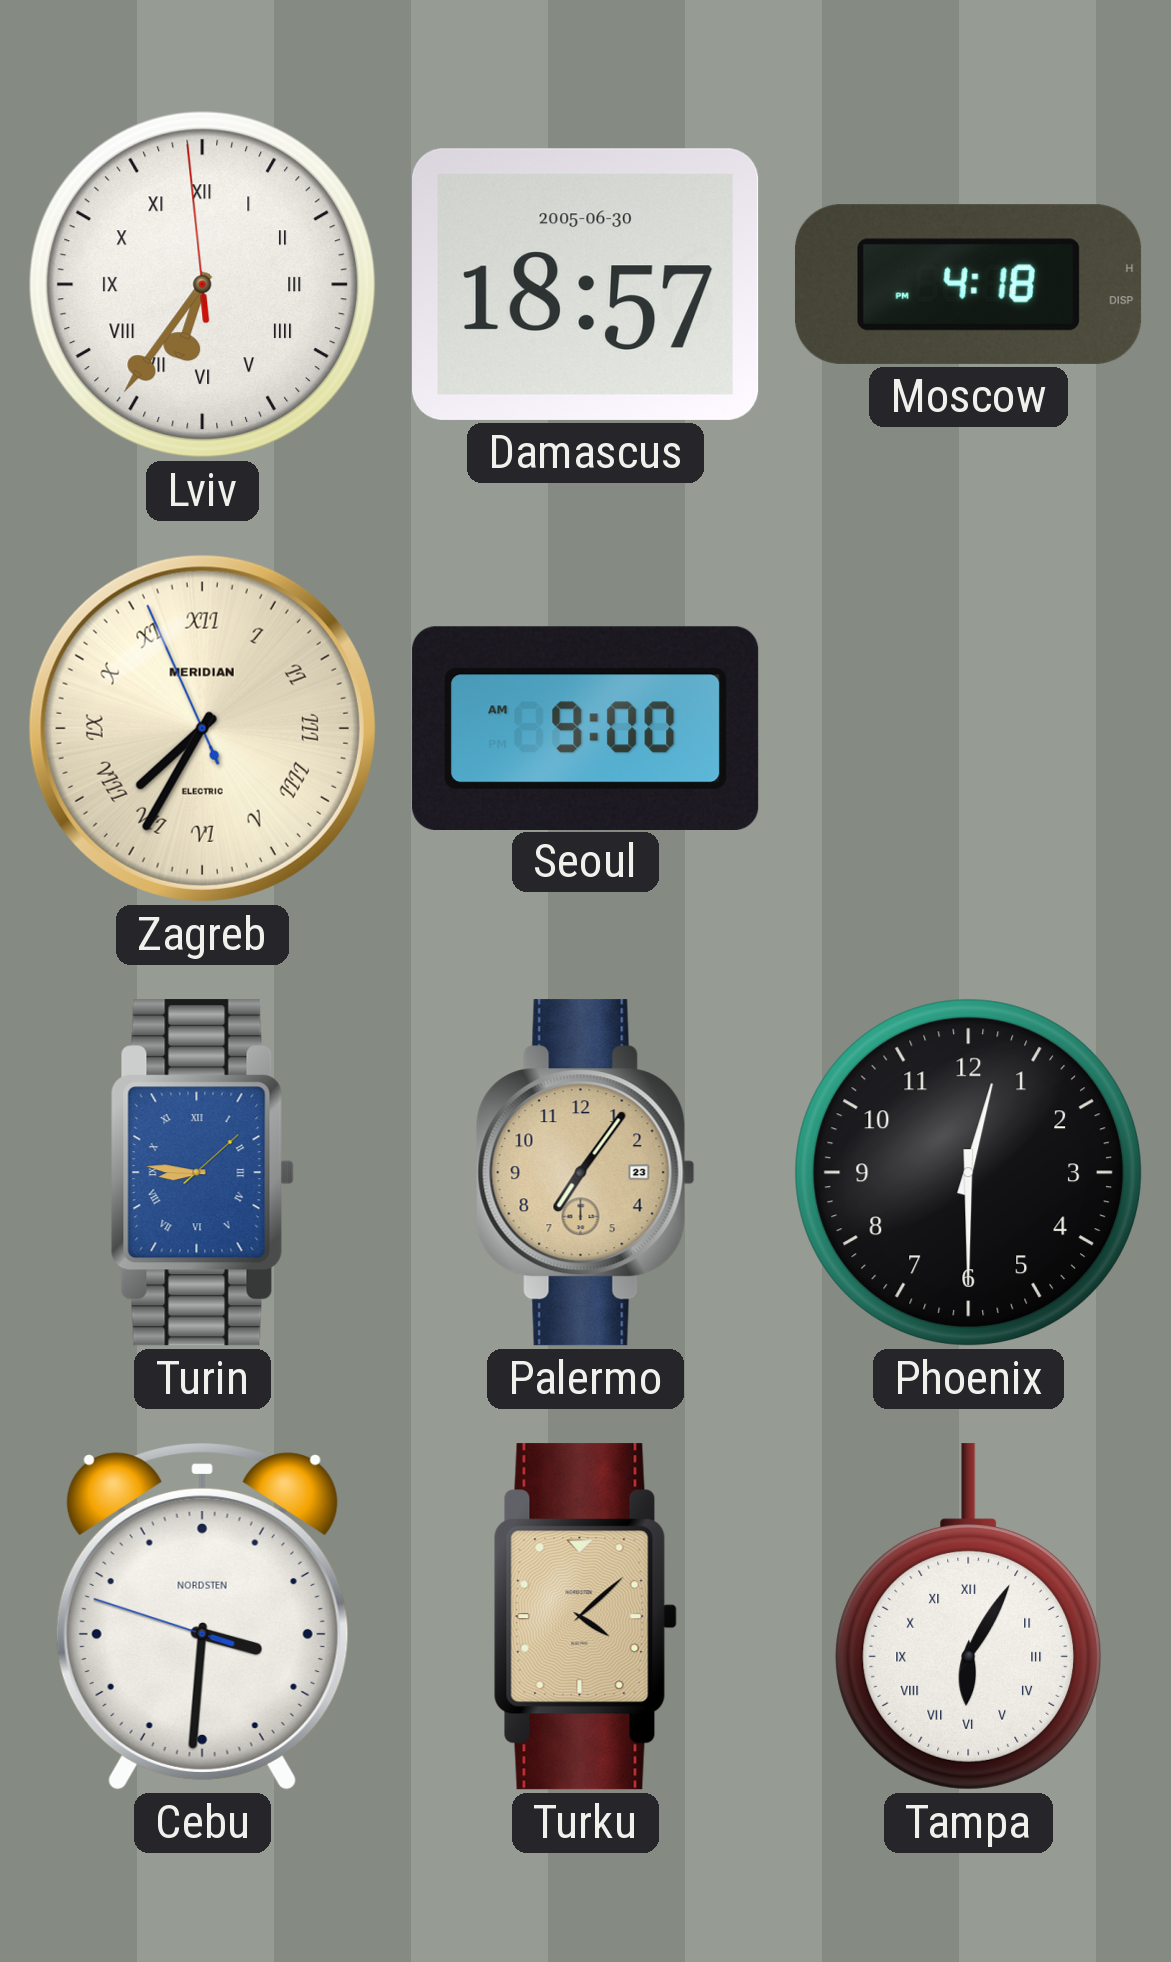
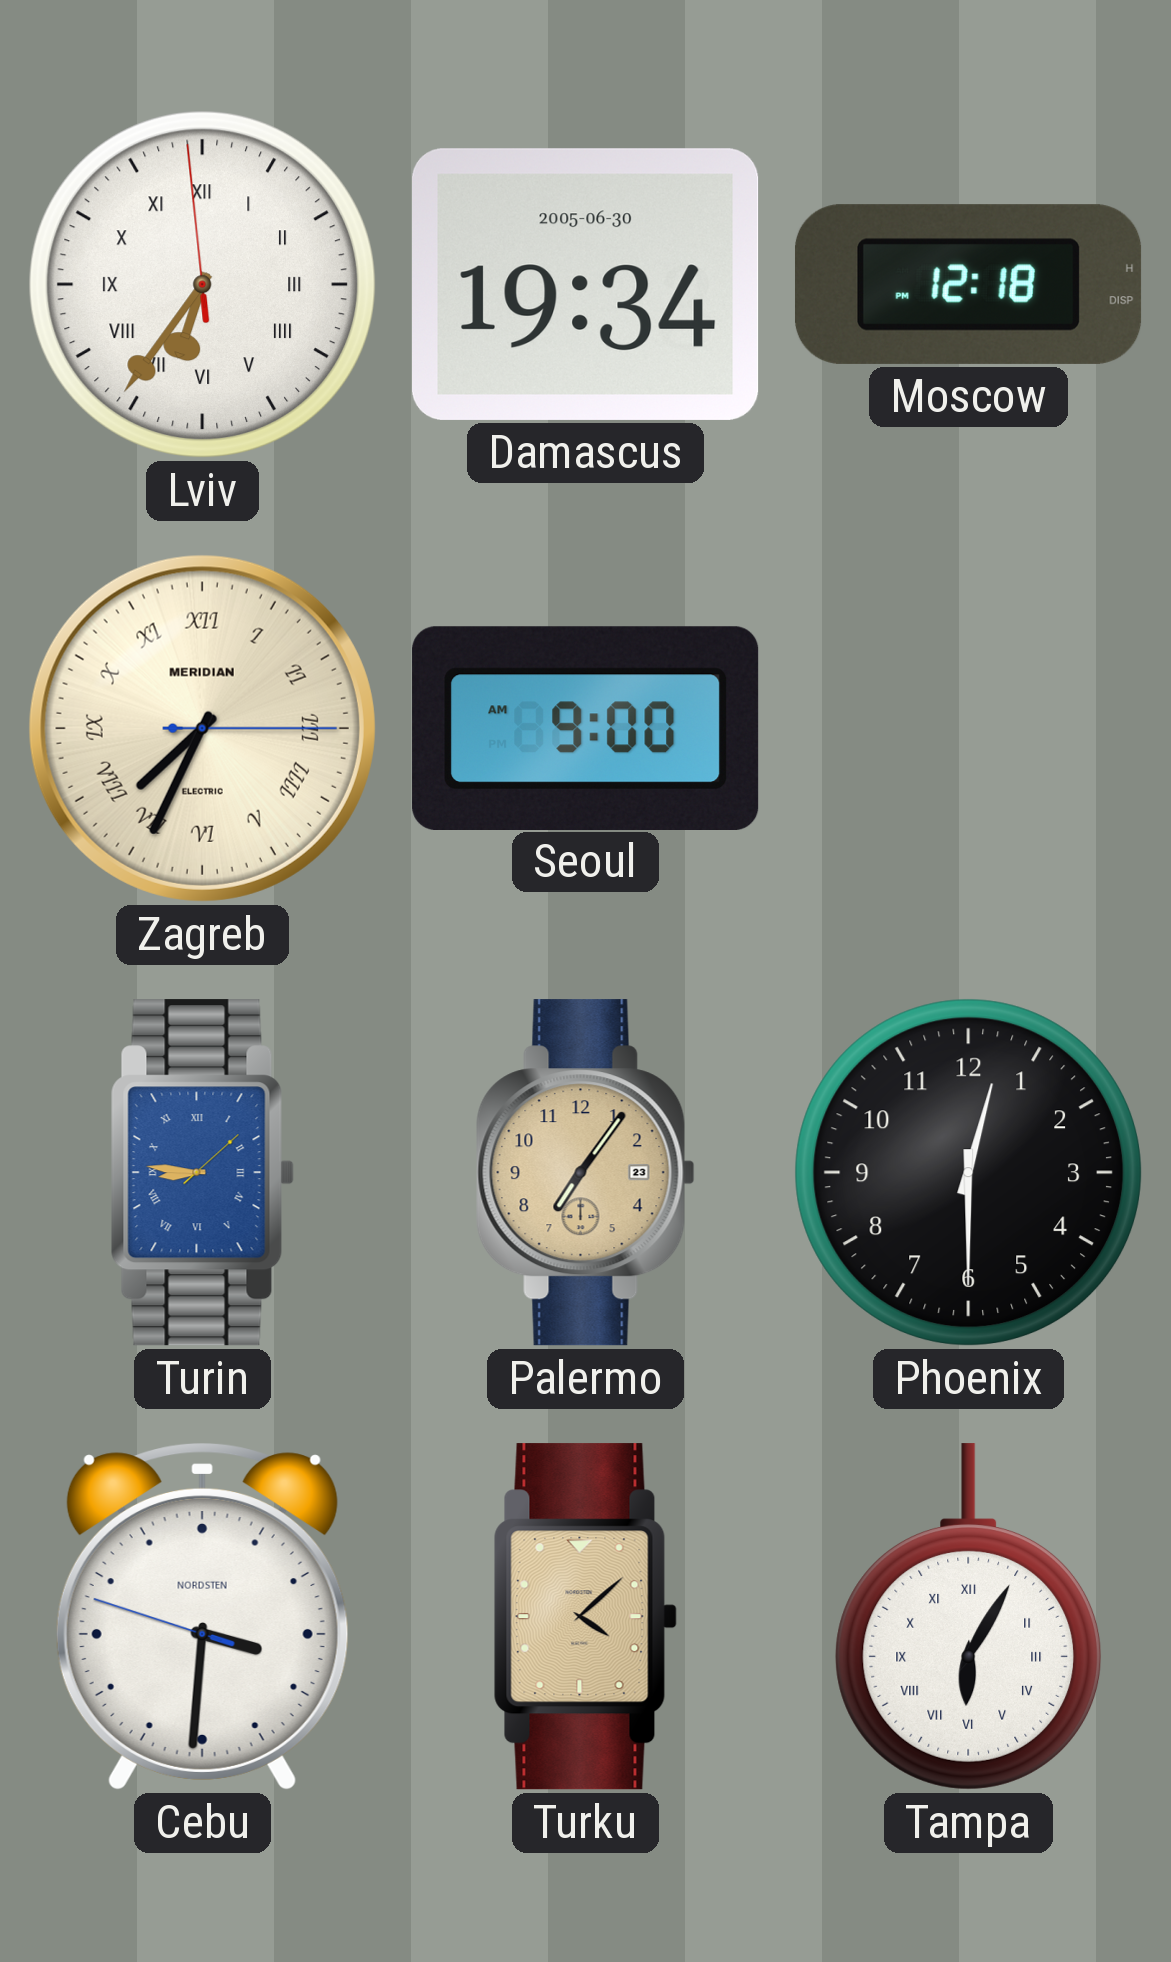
Damascus: 18:57 -> 19:34
Moscow: 4:18 -> 12:18
Zagreb: 7:34:56 -> 7:34:15
